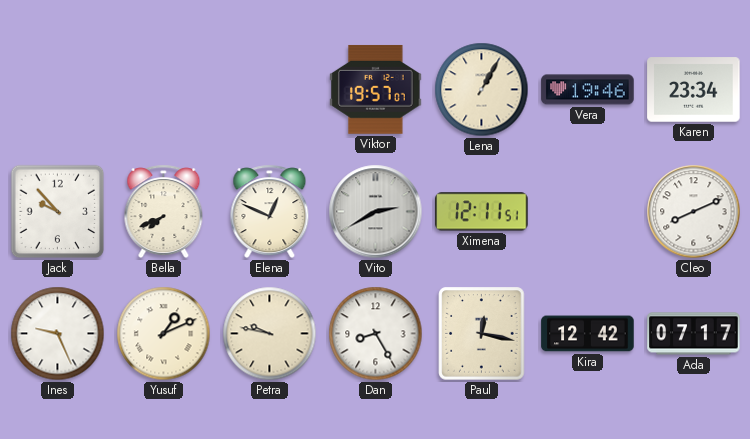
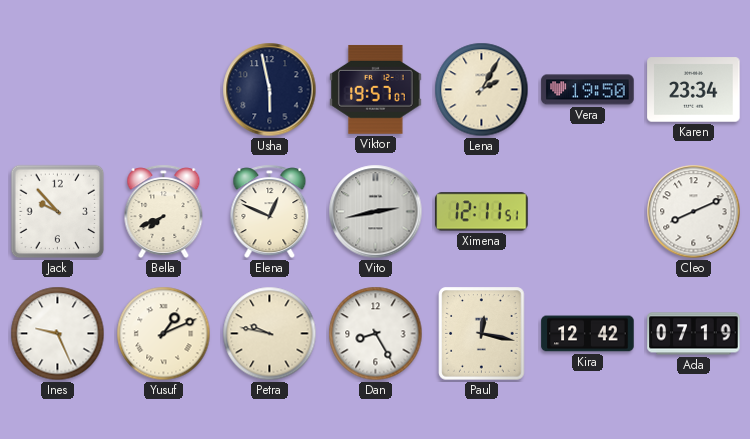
Usha: none -> 5:58
Lena: 1:05 -> 2:05
Vera: 19:46 -> 19:50
Vito: 2:40 -> 2:43
Ada: 07:17 -> 07:19
